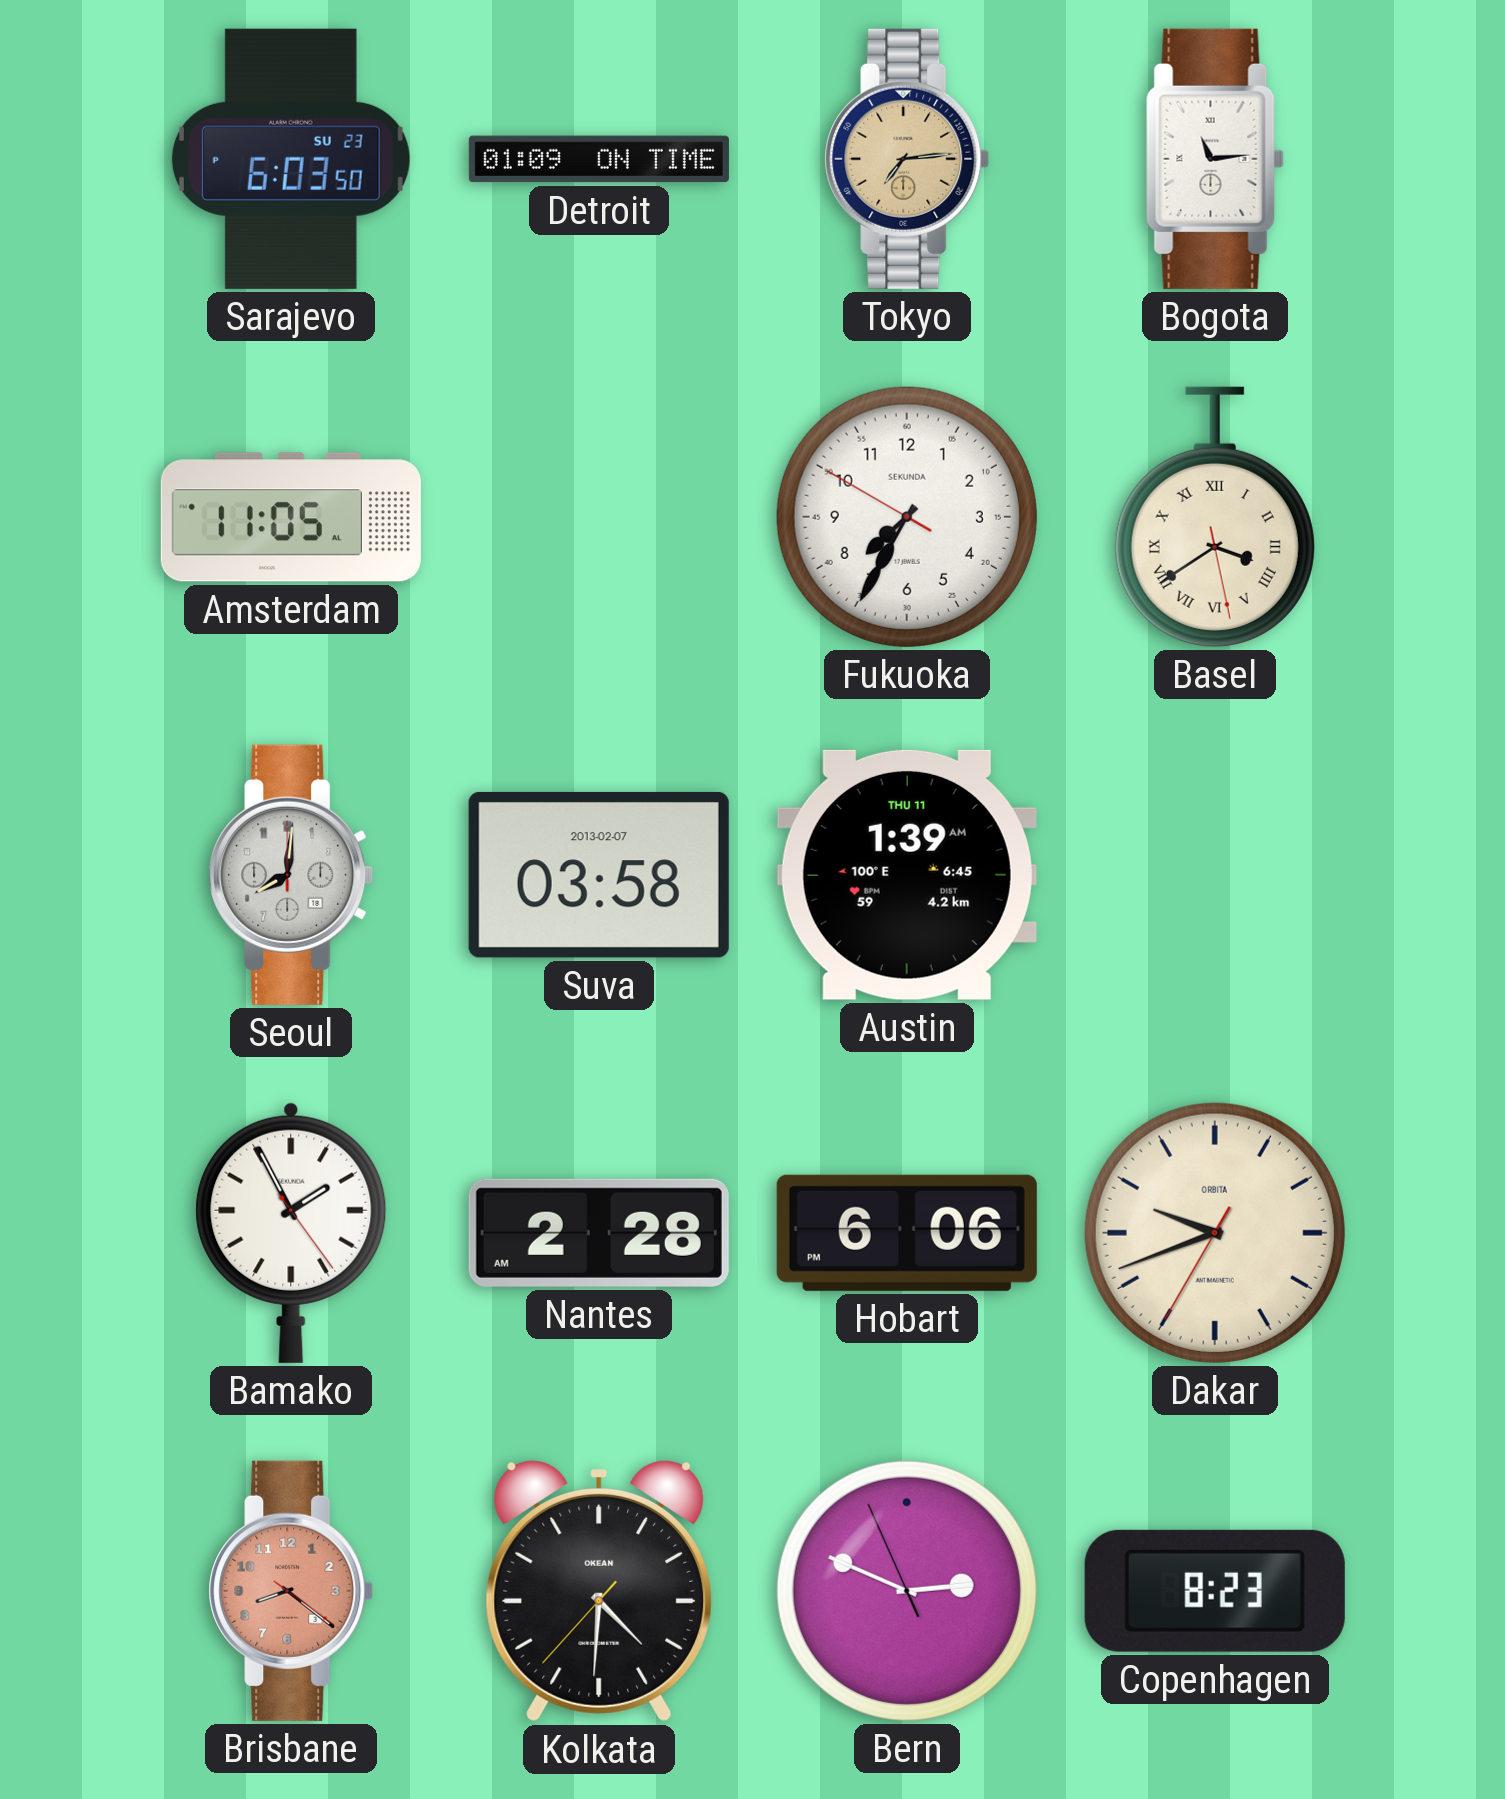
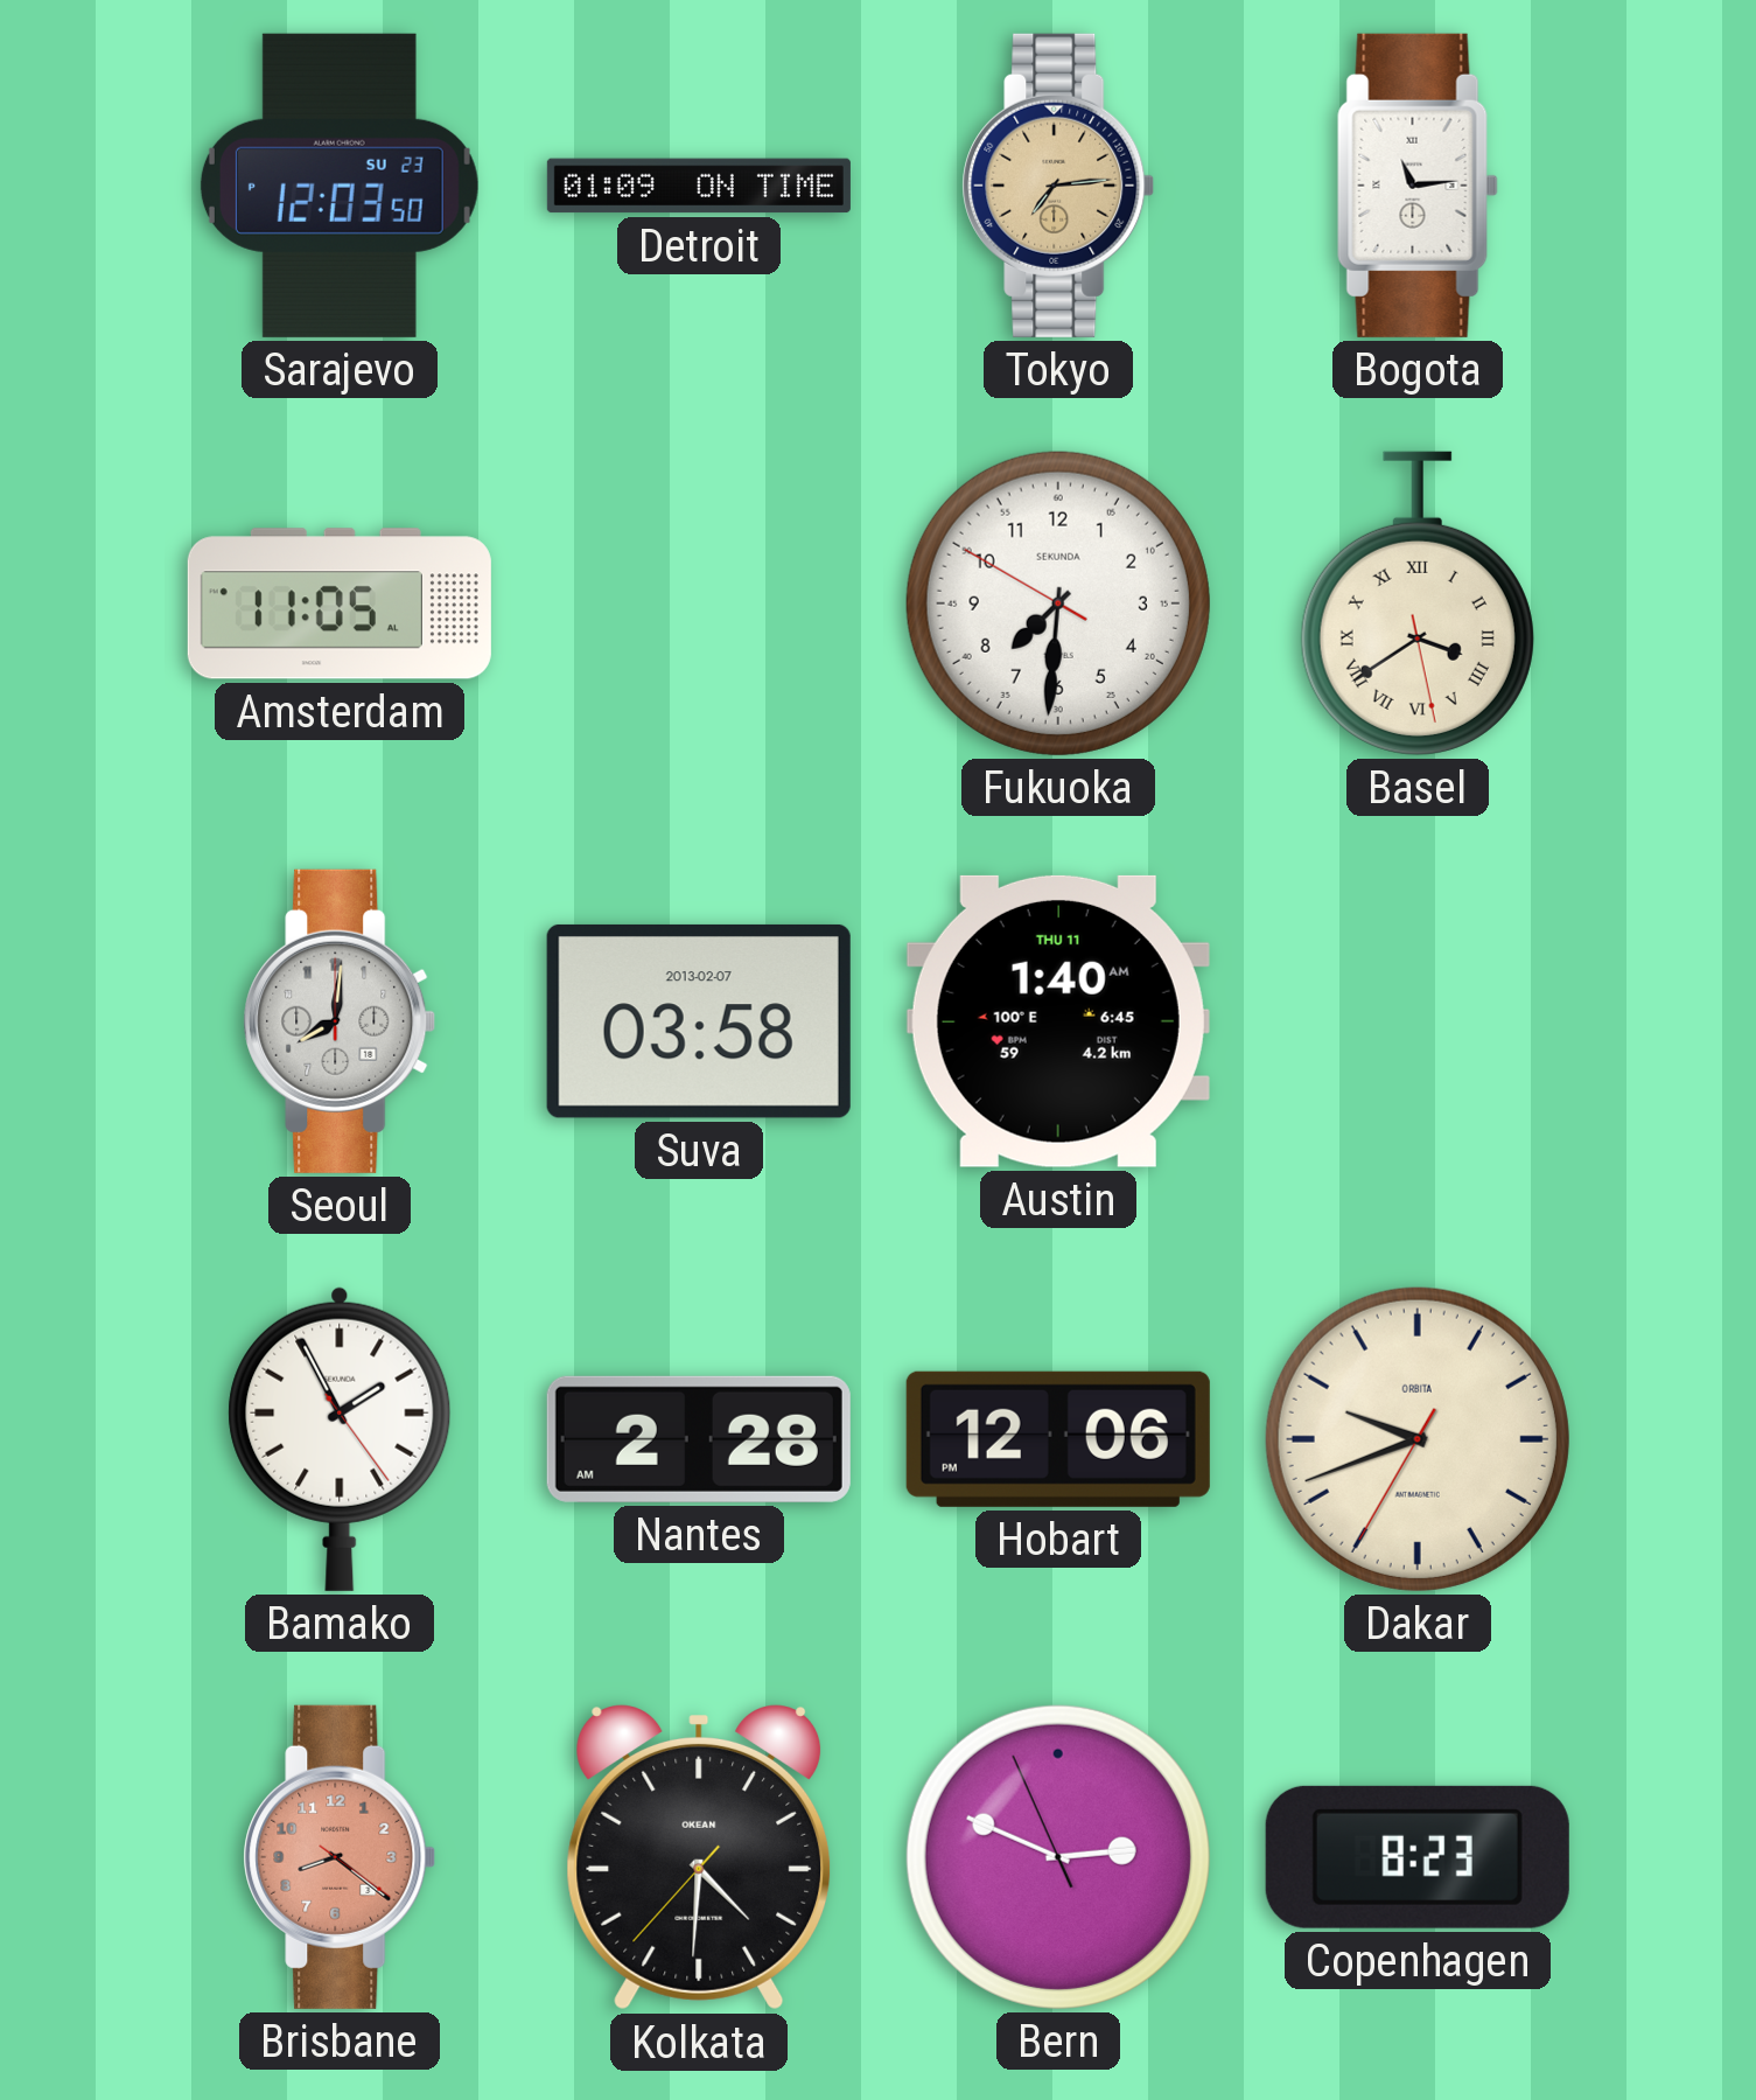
Sarajevo: 6:03 -> 12:03
Fukuoka: 7:34 -> 7:30
Austin: 1:39 -> 1:40
Hobart: 6:06 -> 12:06
